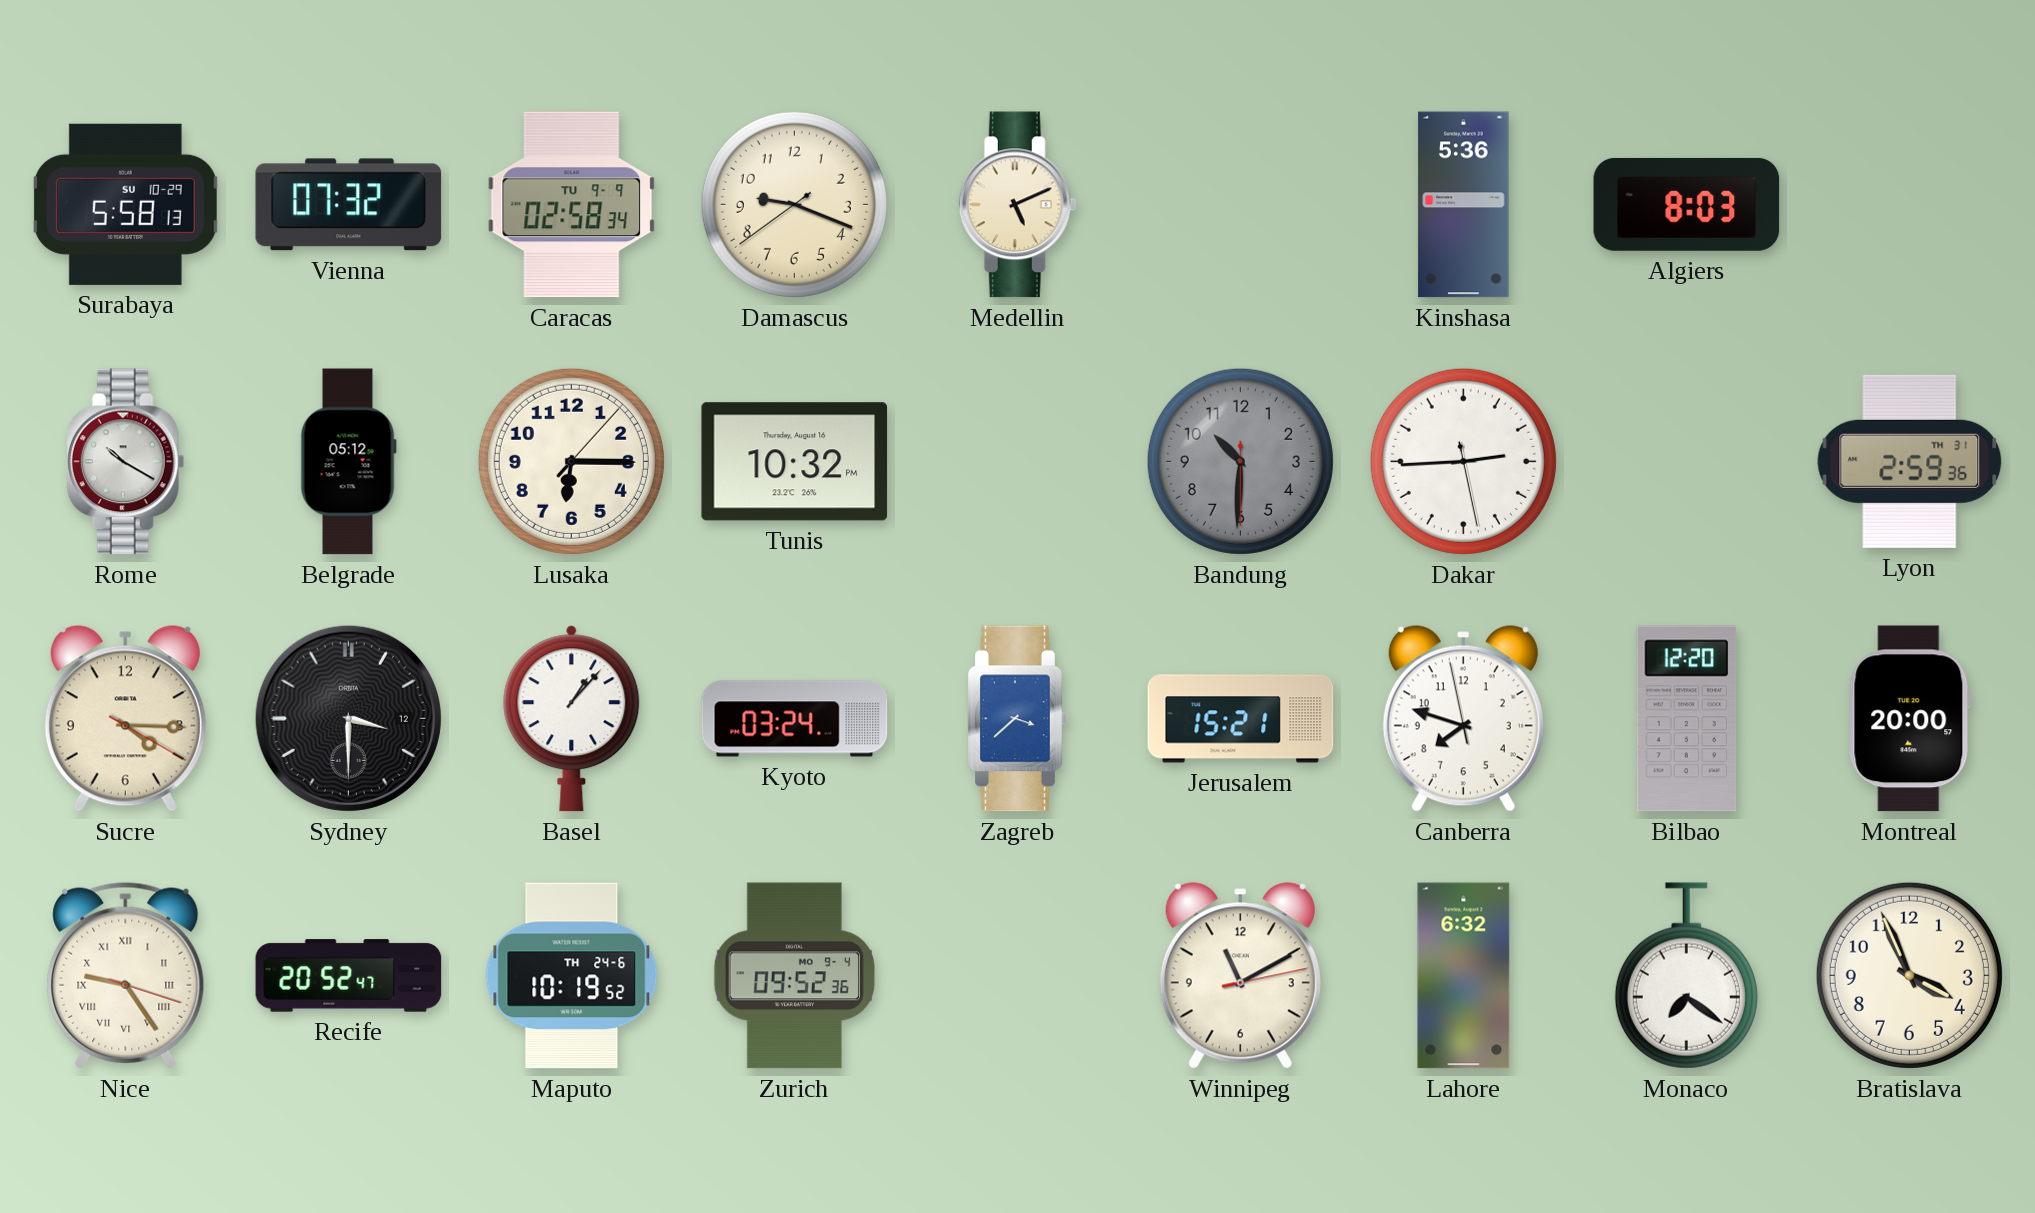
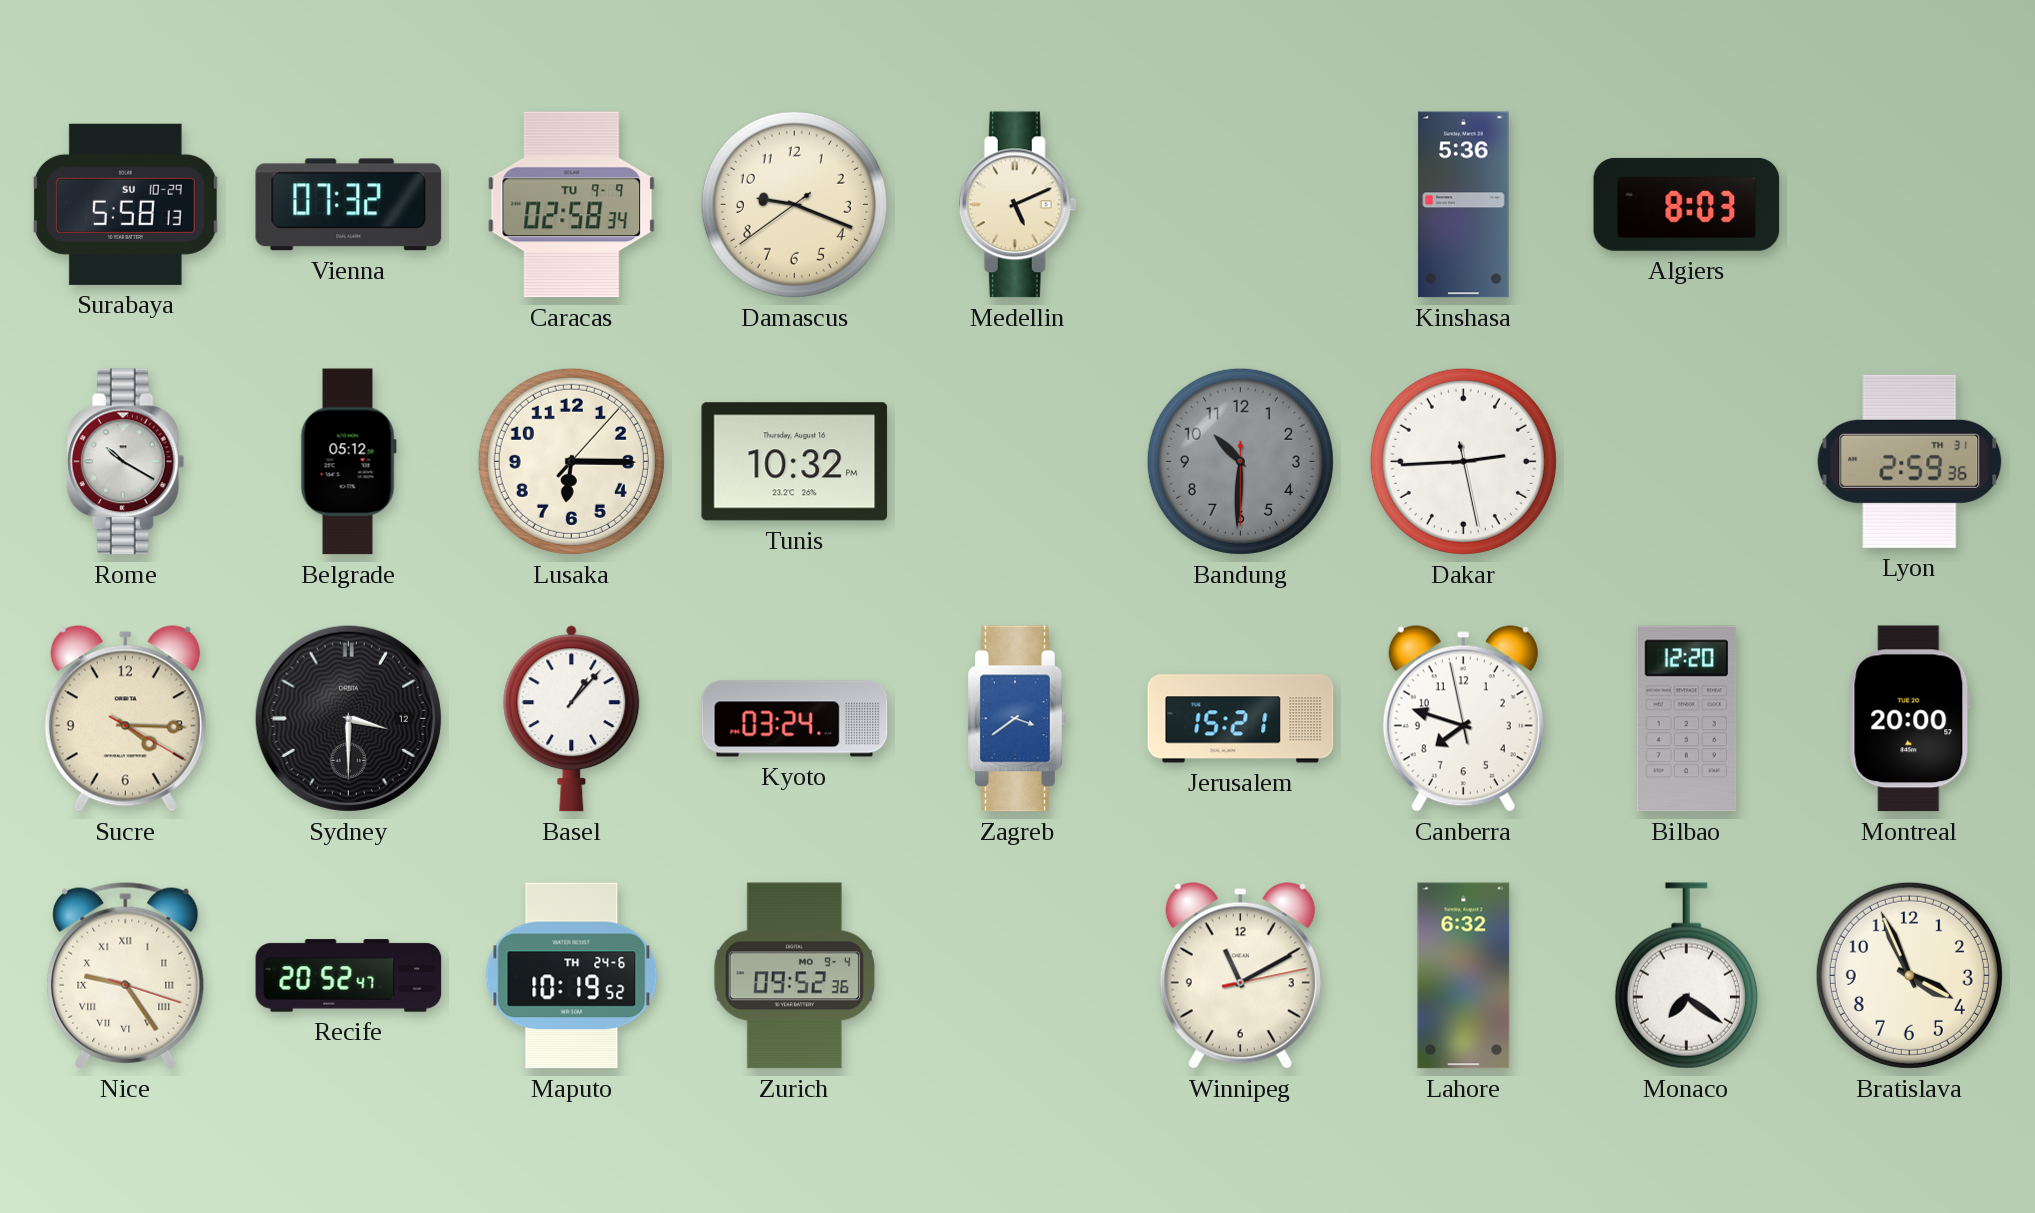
Zagreb: 3:38 -> 3:39
